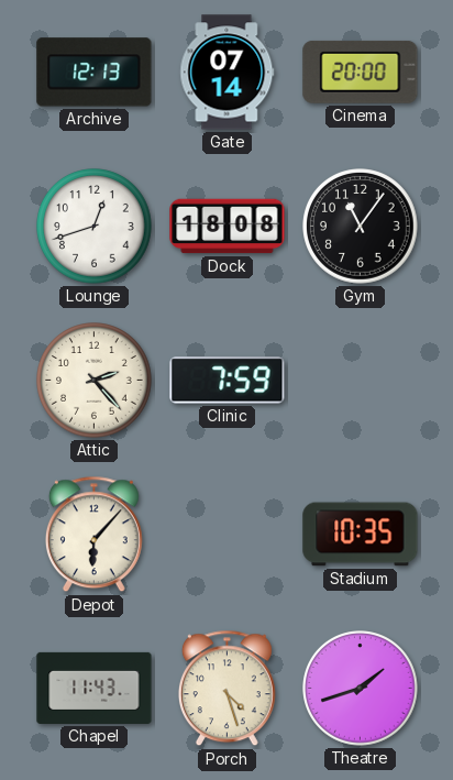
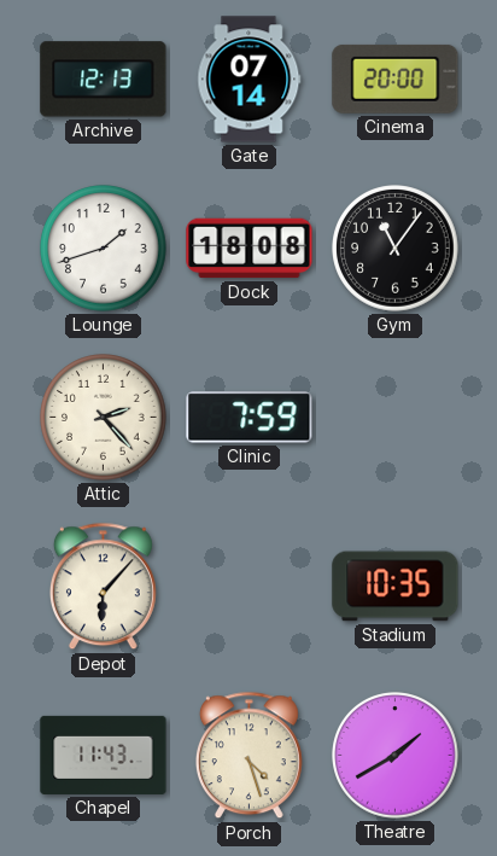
Lounge: 12:42 -> 1:42
Theatre: 1:42 -> 1:40
